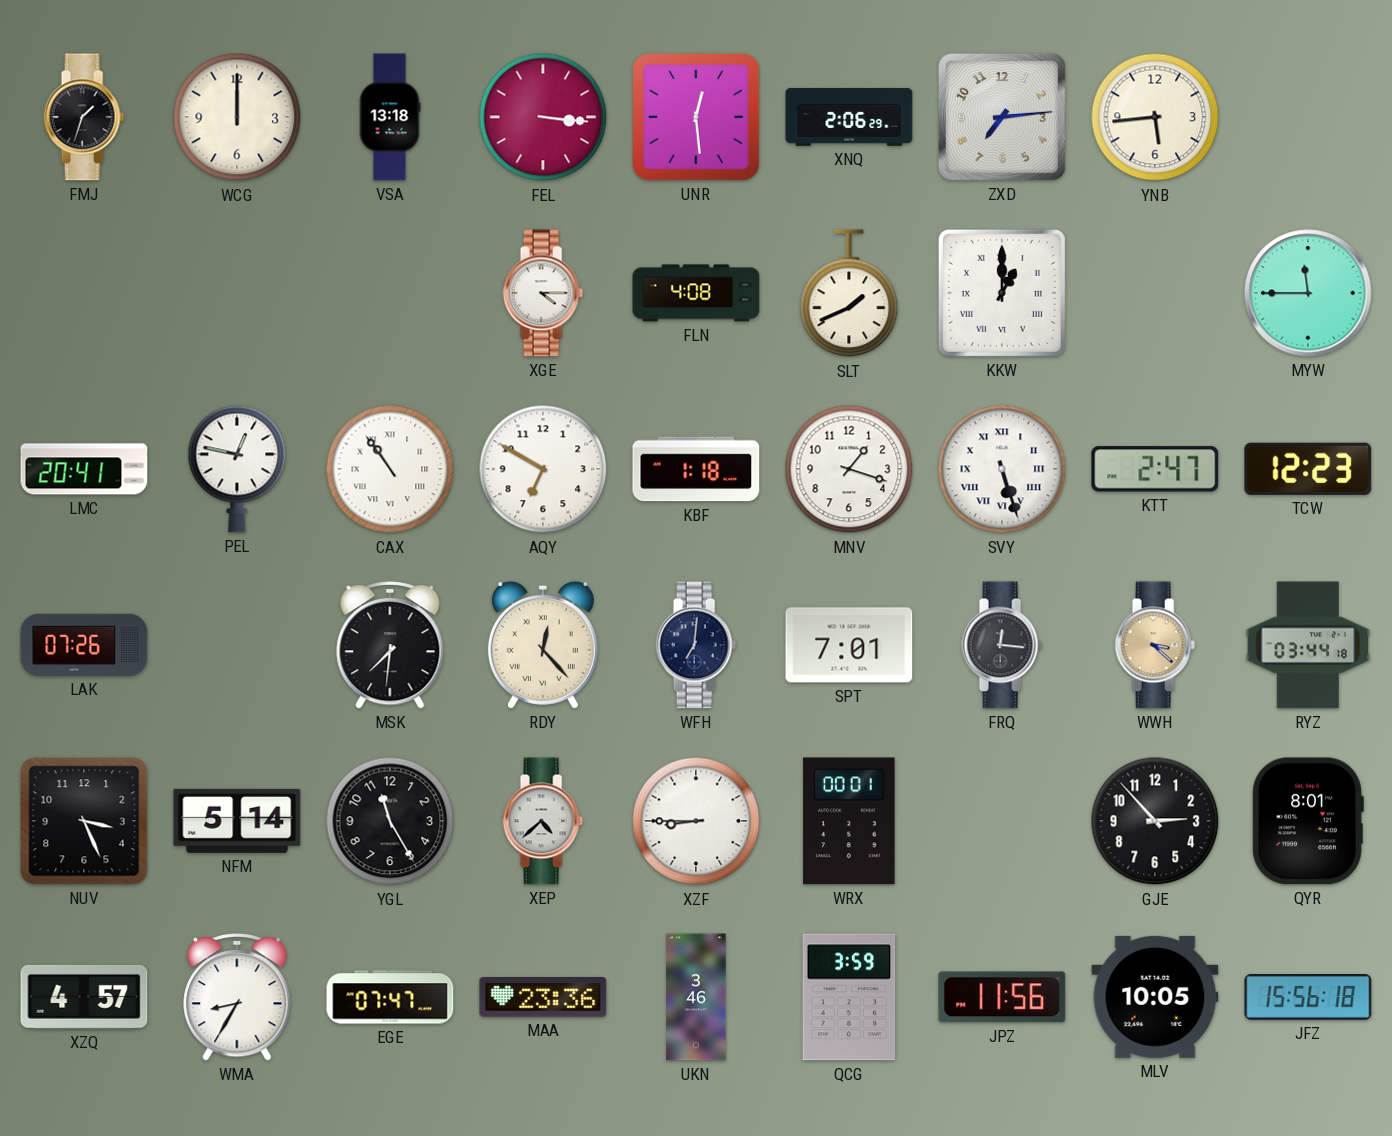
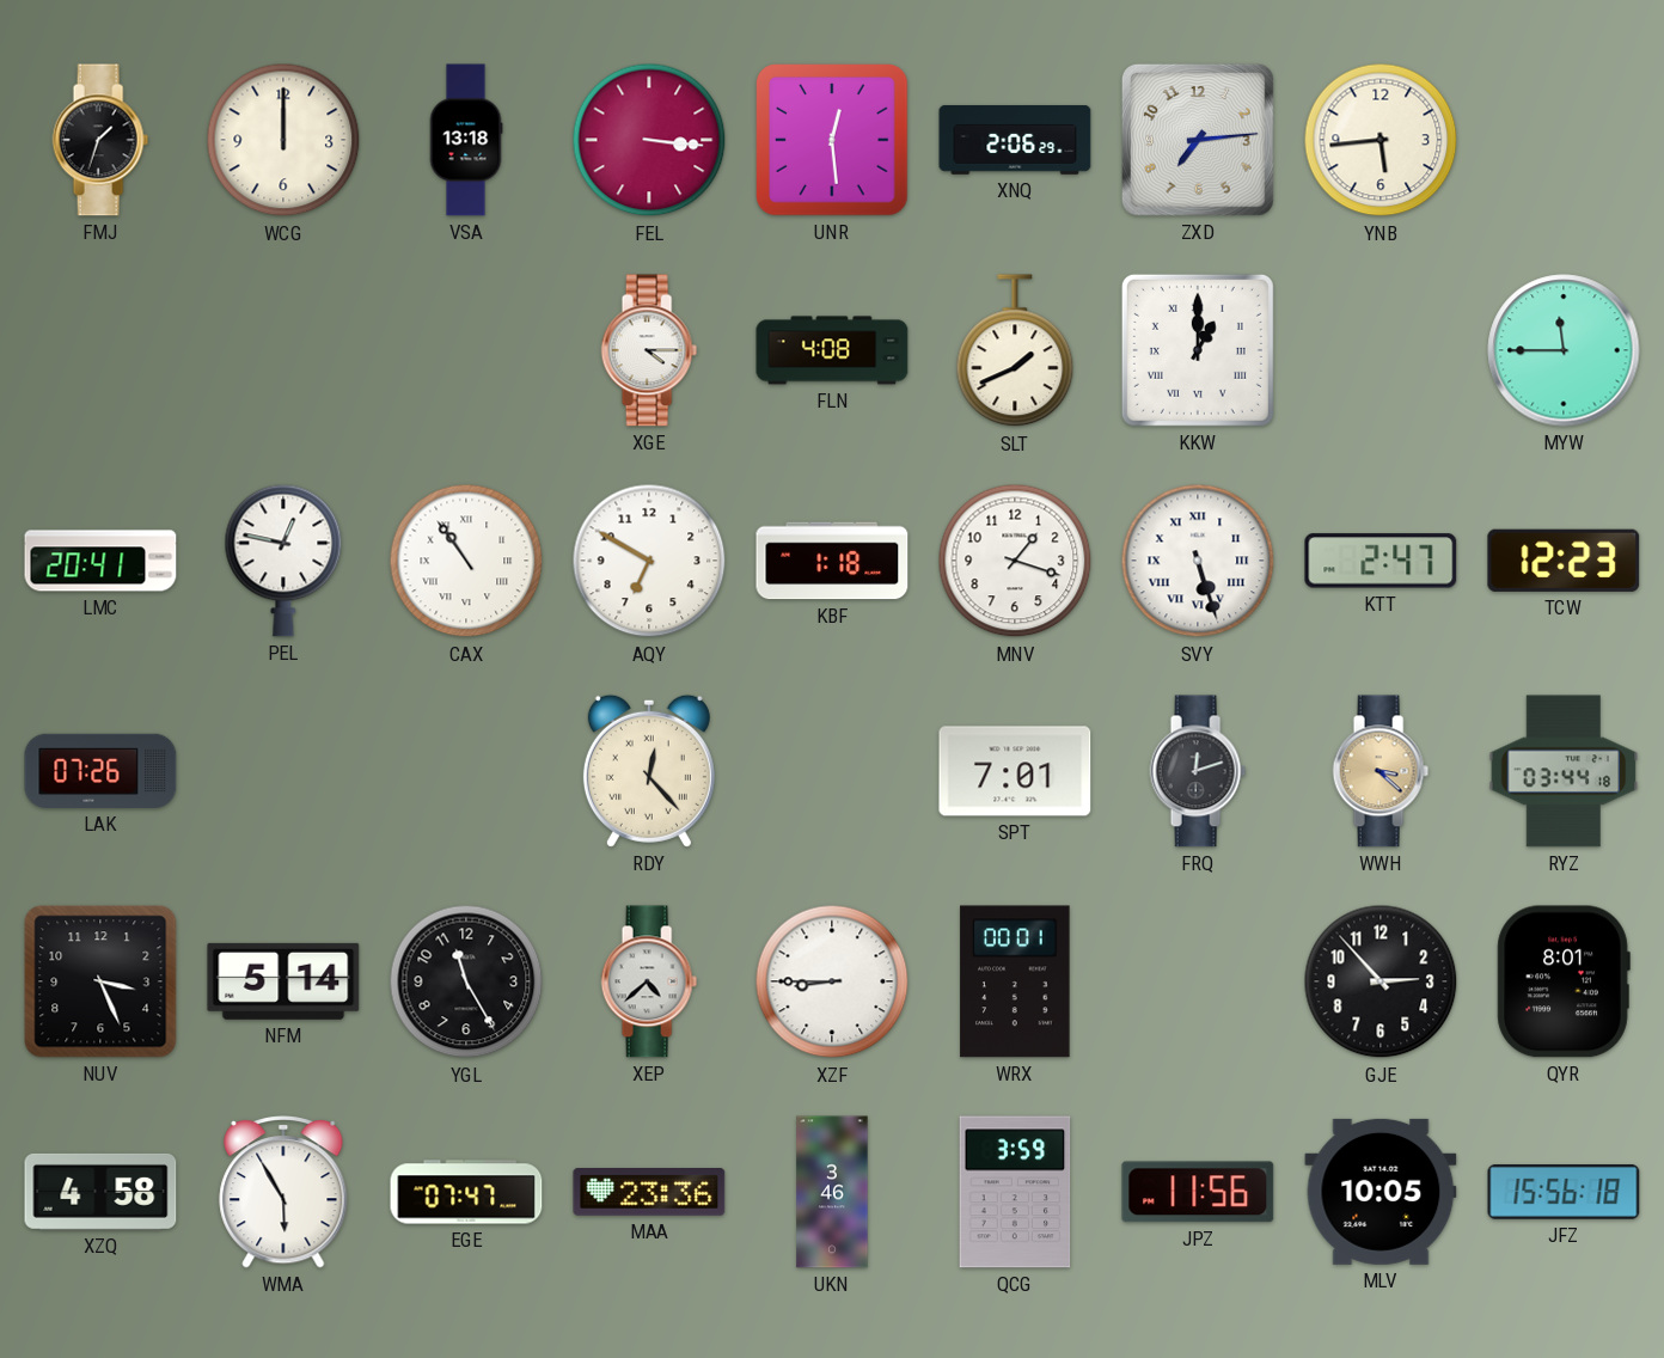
MSK: 7:31 -> none
WFH: 7:01 -> none
FRQ: 12:16 -> 12:12
XZQ: 4:57 -> 4:58
WMA: 8:35 -> 5:55
